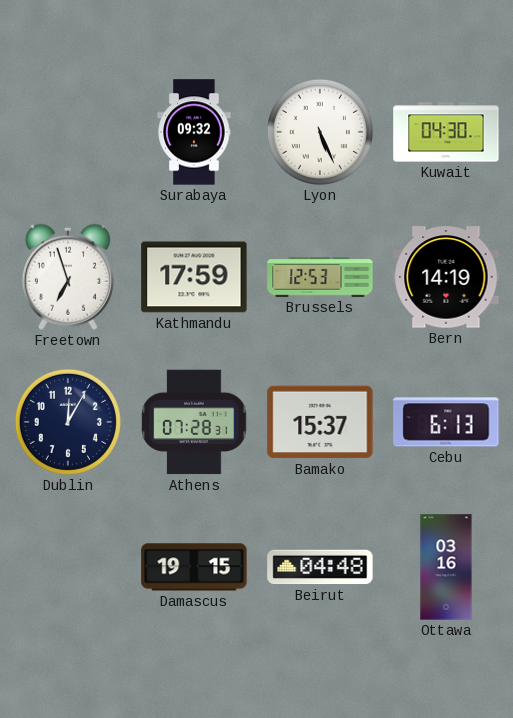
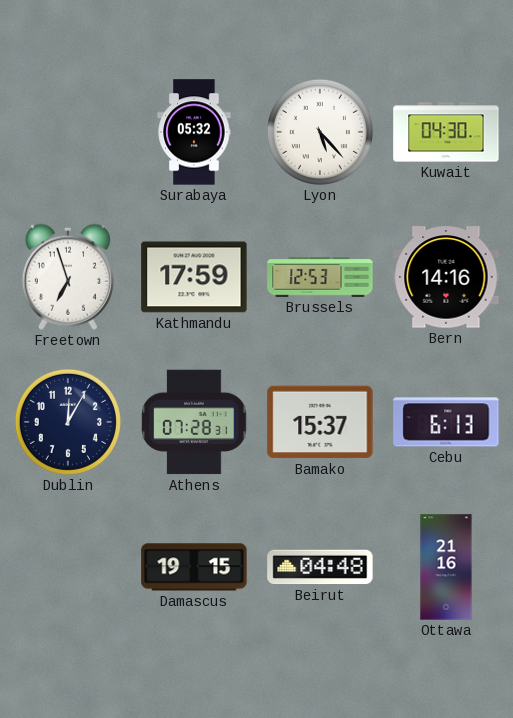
Surabaya: 09:32 -> 05:32
Lyon: 5:26 -> 5:23
Bern: 14:19 -> 14:16
Ottawa: 03:16 -> 21:16
